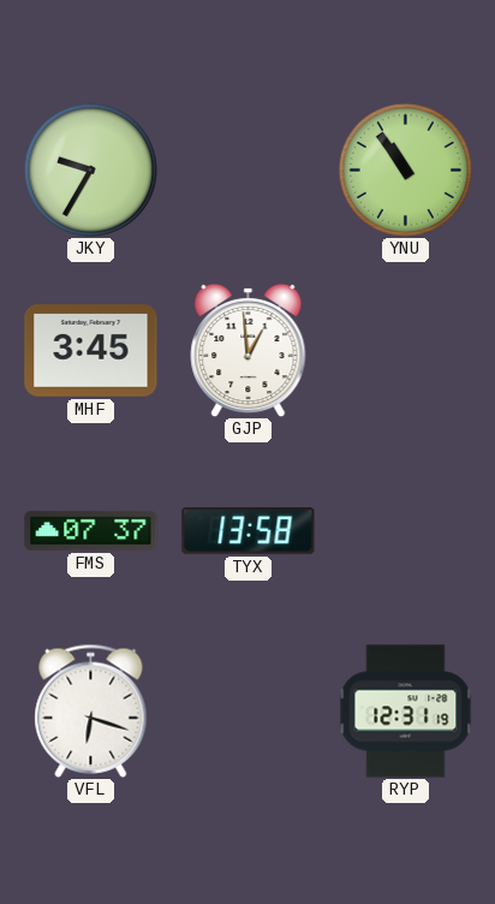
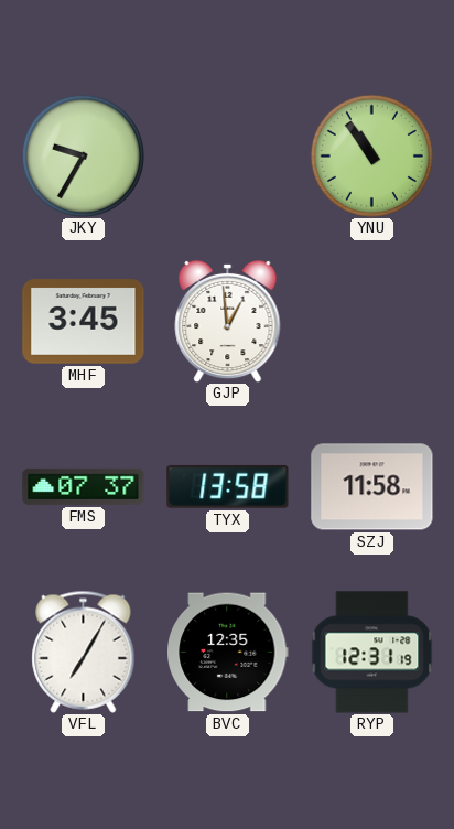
SZJ: none -> 11:58
VFL: 6:18 -> 7:05
BVC: none -> 12:35
